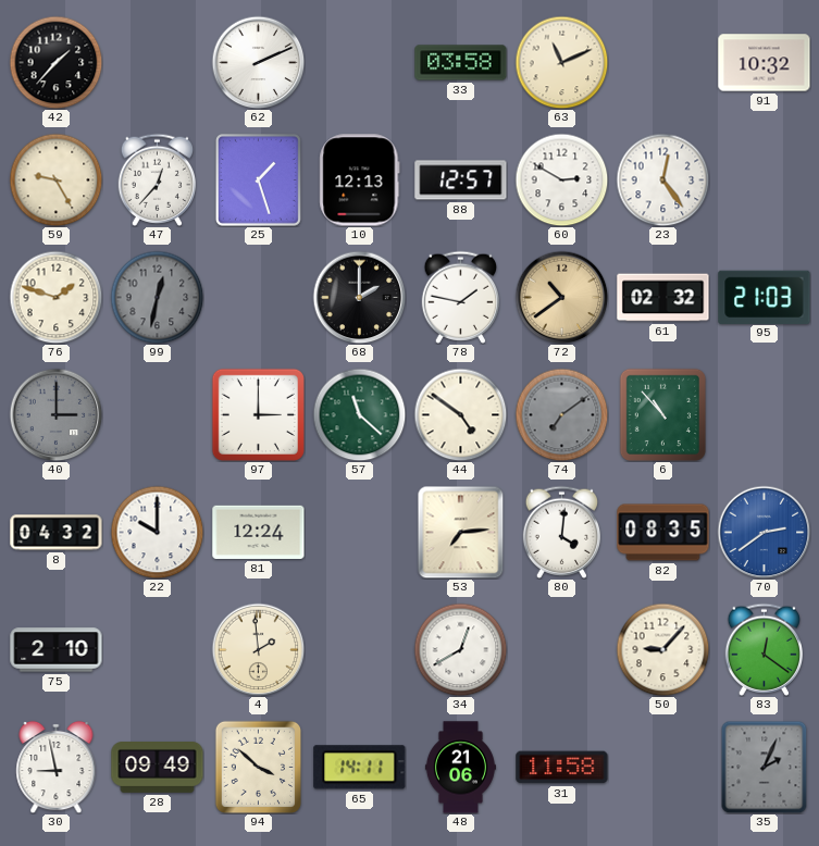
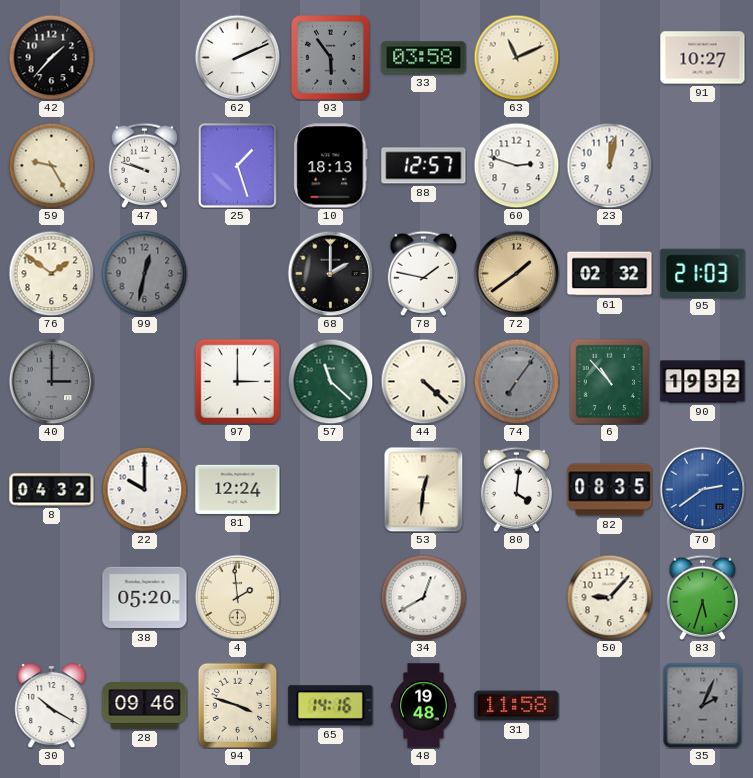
93: none -> 5:54
91: 10:32 -> 10:27
47: 12:37 -> 9:48
10: 12:13 -> 18:13
60: 2:50 -> 2:48
23: 12:24 -> 12:02
76: 1:48 -> 1:51
72: 10:39 -> 1:39
44: 4:51 -> 4:22
74: 7:09 -> 7:06
90: none -> 19:32
53: 7:14 -> 12:31
75: 2:10 -> none
38: none -> 05:20
83: 12:21 -> 5:33
30: 8:58 -> 10:20
28: 09:49 -> 09:46
94: 3:52 -> 3:48
65: 14:11 -> 14:16
48: 21:06 -> 19:48
